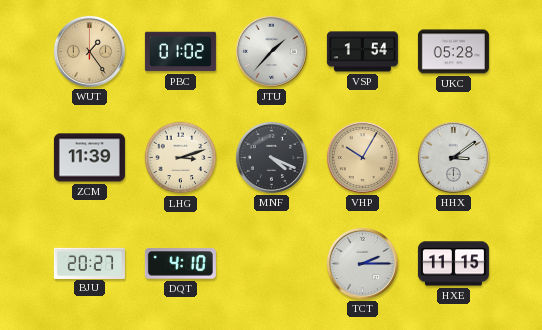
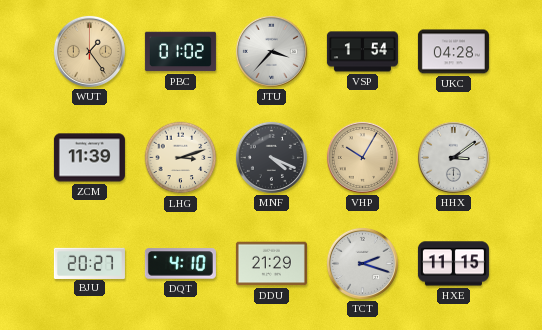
JTU: 1:37 -> 3:37
UKC: 05:28 -> 04:28
DDU: none -> 21:29
TCT: 2:15 -> 2:18
